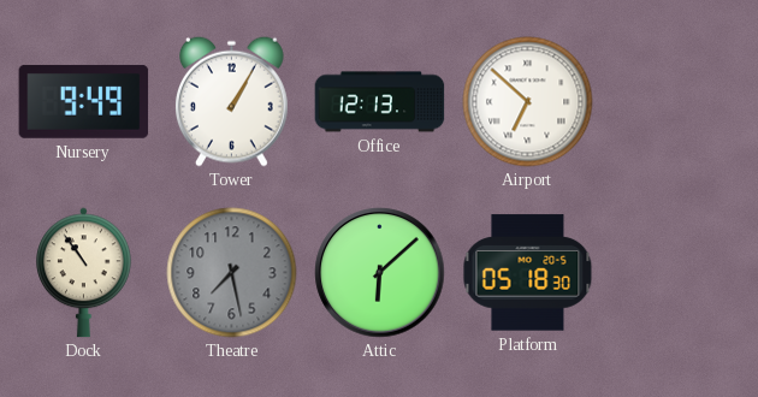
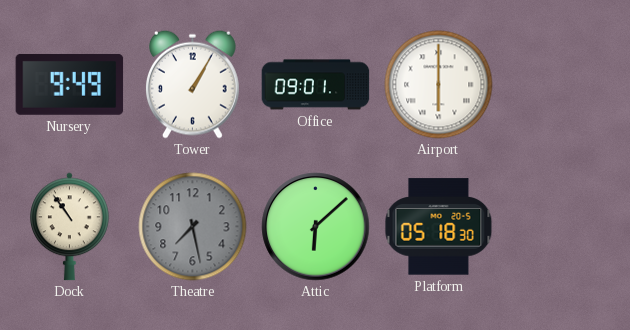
Office: 12:13 -> 09:01
Airport: 6:52 -> 6:00
